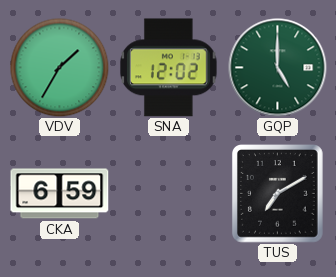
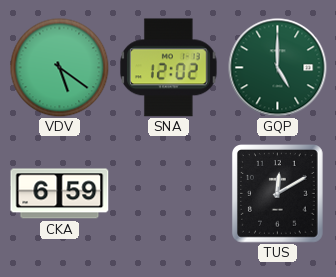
VDV: 1:35 -> 5:21
TUS: 7:10 -> 12:10
